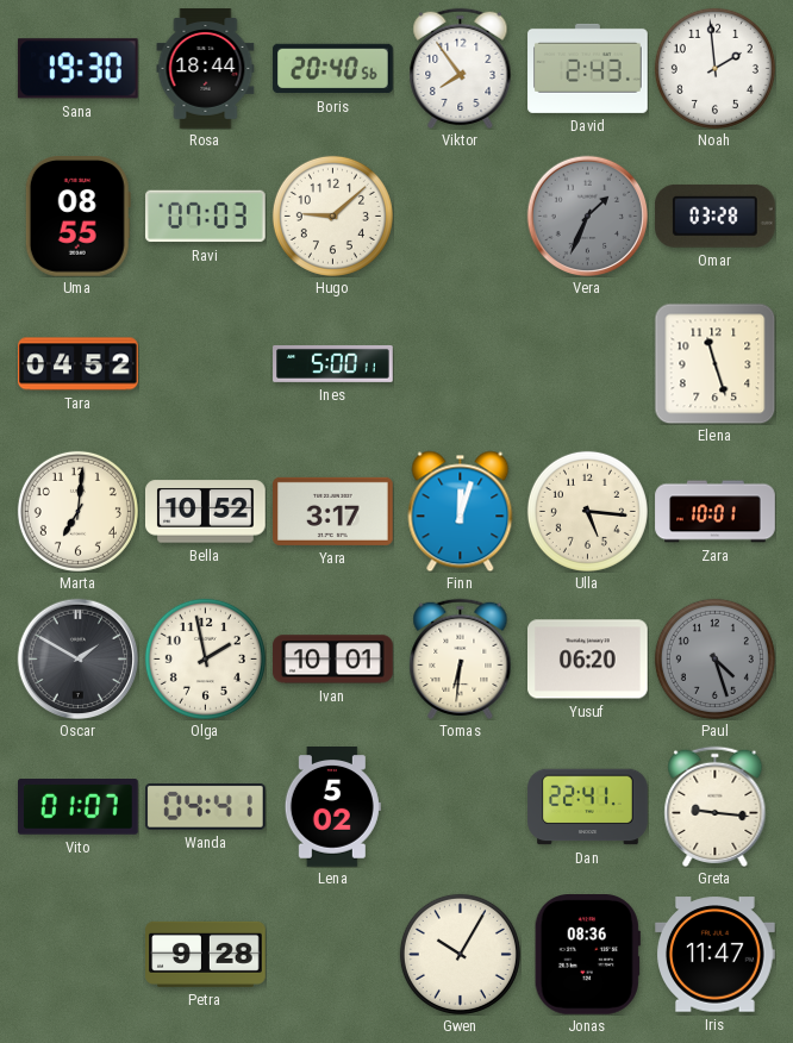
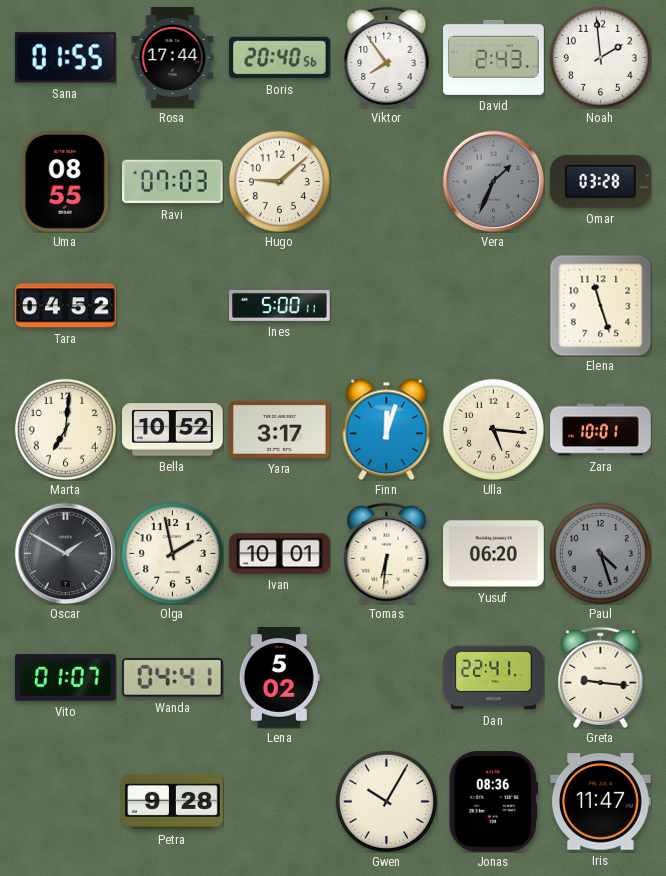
Sana: 19:30 -> 01:55
Rosa: 18:44 -> 17:44
